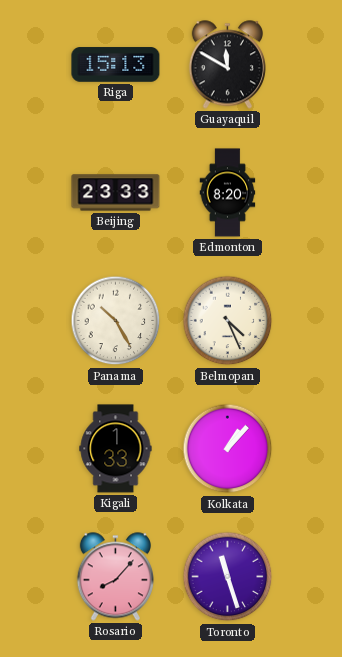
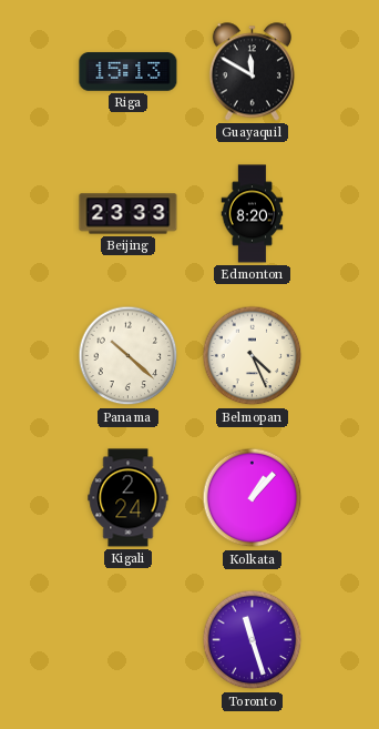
Panama: 10:25 -> 10:22
Kigali: 1:33 -> 2:24
Rosario: 8:07 -> none
